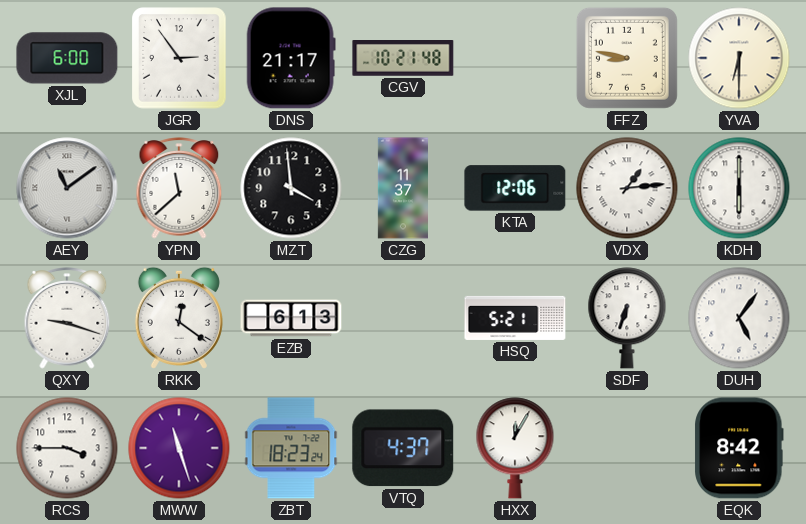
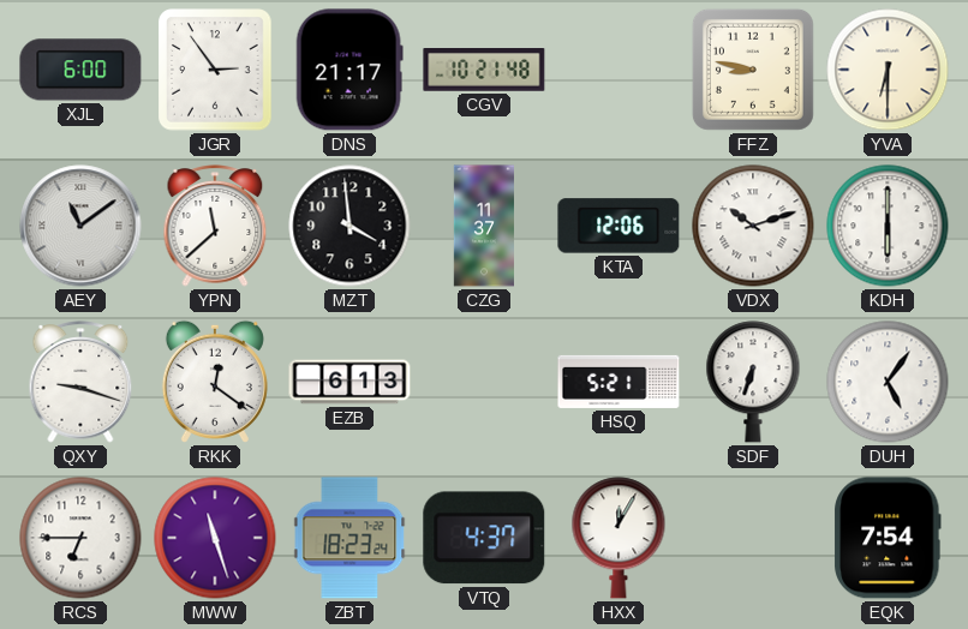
VDX: 1:14 -> 10:12
RCS: 3:45 -> 6:45
EQK: 8:42 -> 7:54
